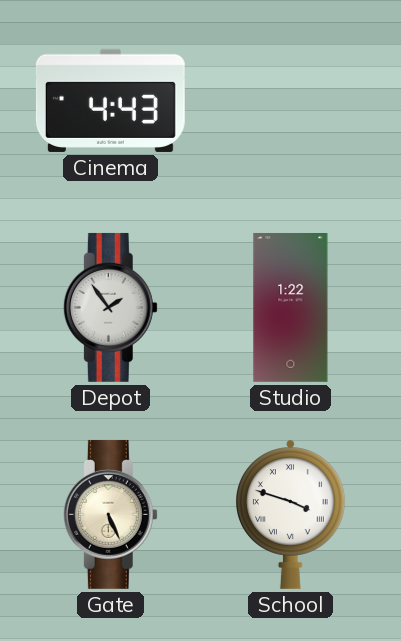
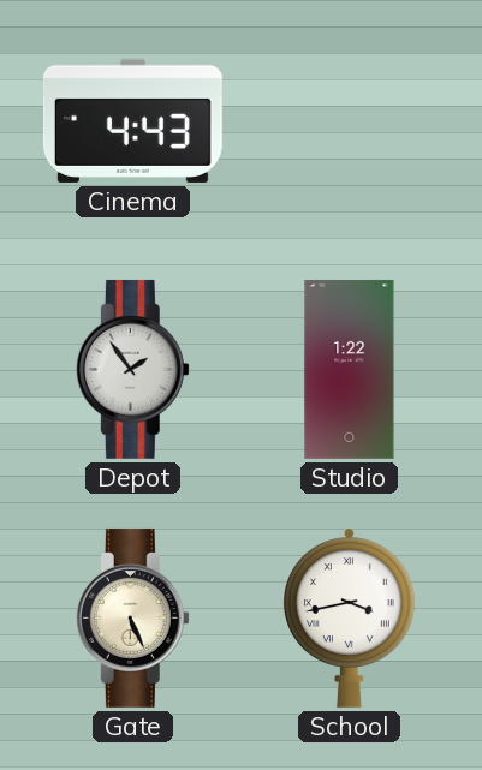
School: 3:48 -> 3:43
